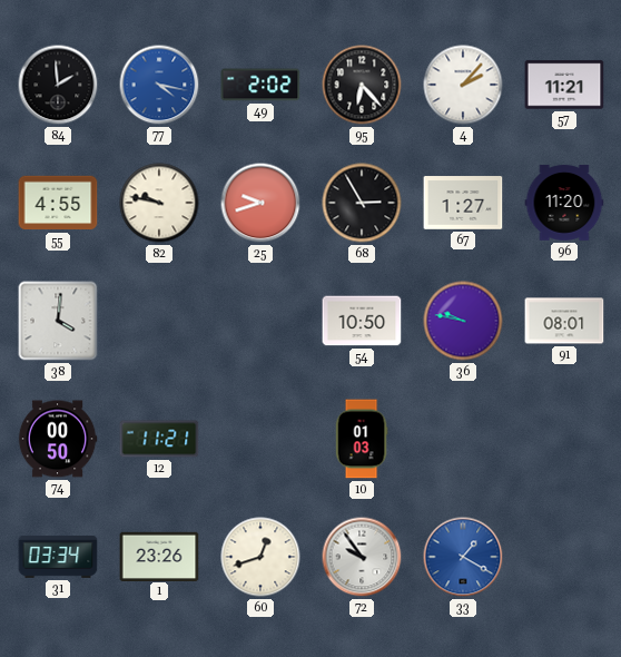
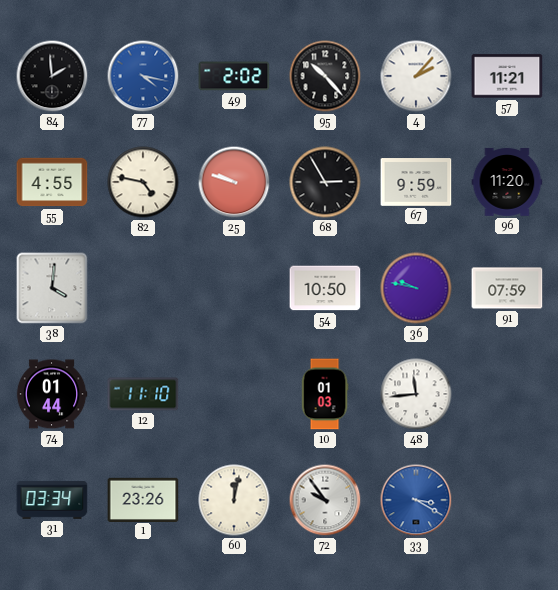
95: 6:23 -> 10:23
82: 9:47 -> 4:47
25: 9:42 -> 9:48
67: 1:27 -> 9:59
91: 08:01 -> 07:59
74: 00:50 -> 01:44
12: 11:21 -> 11:10
48: none -> 11:44
60: 12:42 -> 12:02
33: 1:20 -> 3:20
